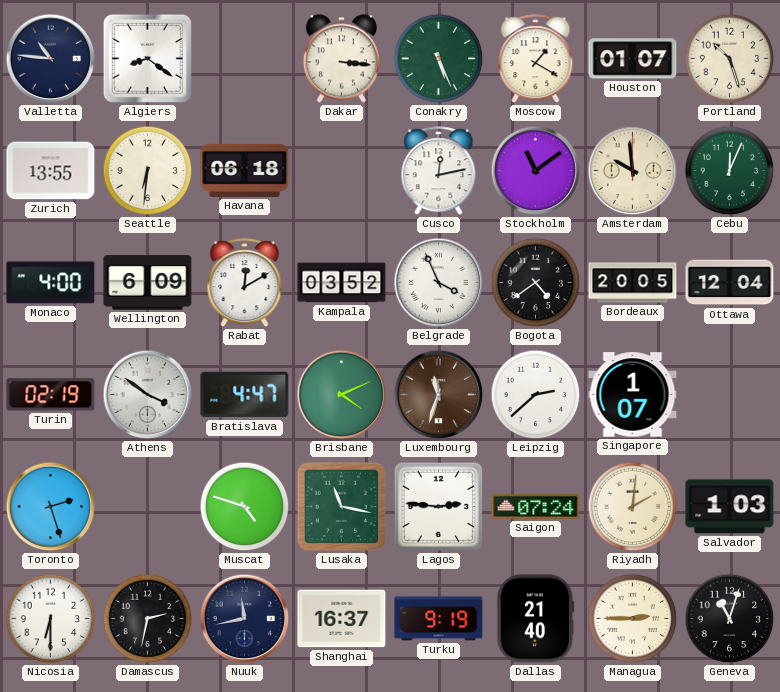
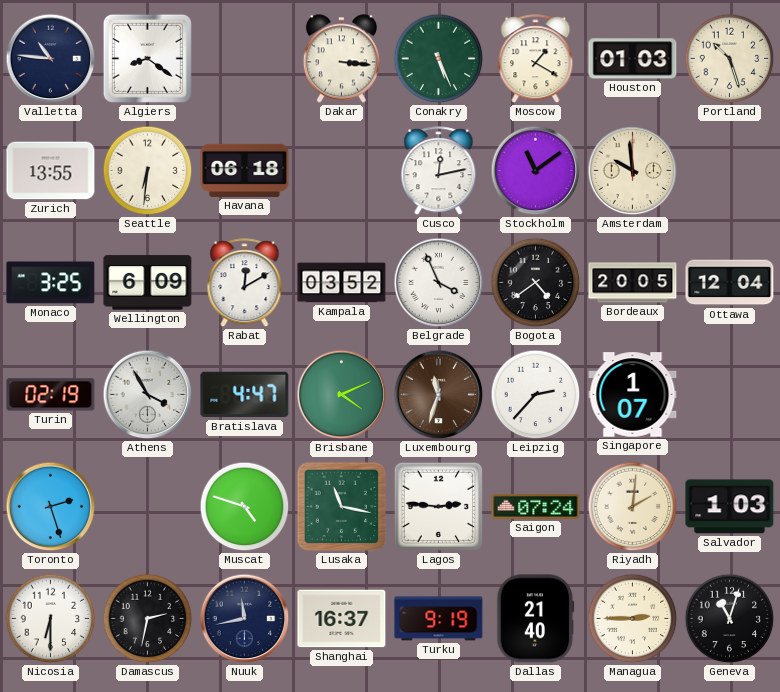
Houston: 01:07 -> 01:03
Cebu: 12:04 -> none
Monaco: 4:00 -> 3:25
Athens: 3:51 -> 3:55
Leipzig: 2:38 -> 2:37
